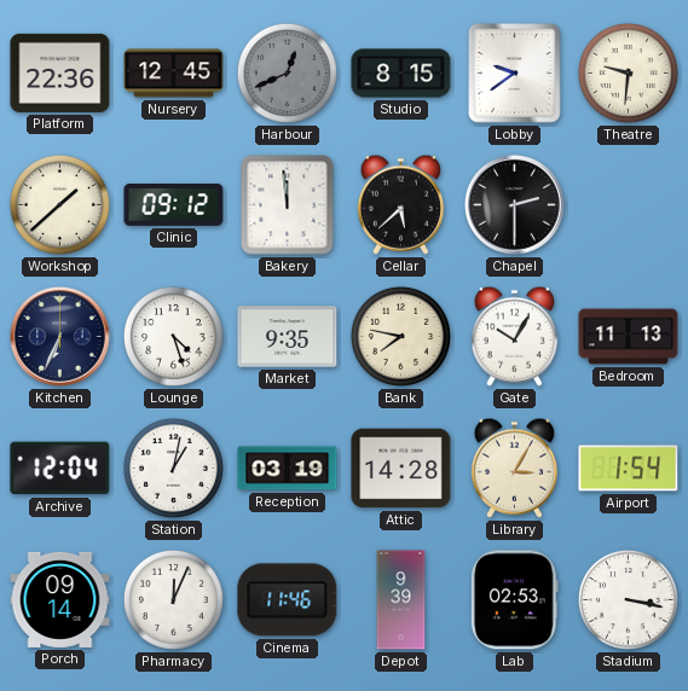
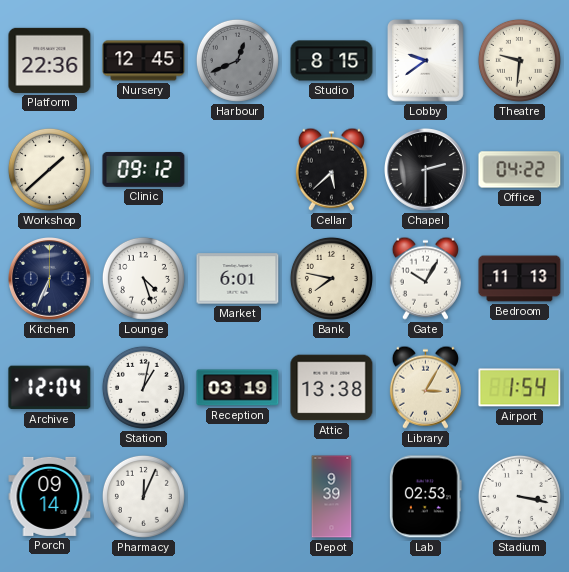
Bakery: 11:59 -> none
Office: none -> 04:22
Market: 9:35 -> 6:01
Attic: 14:28 -> 13:38
Cinema: 11:46 -> none
